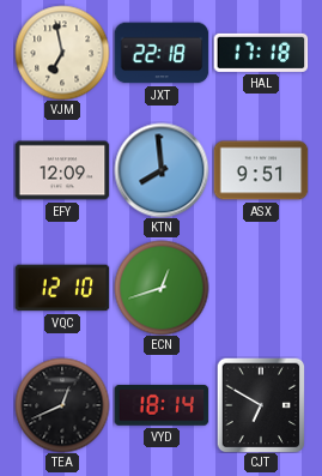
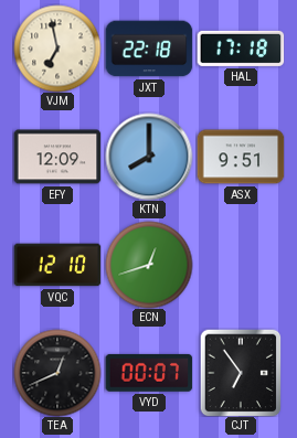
KTN: 7:59 -> 8:00
VYD: 18:14 -> 00:07
CJT: 6:50 -> 6:54
